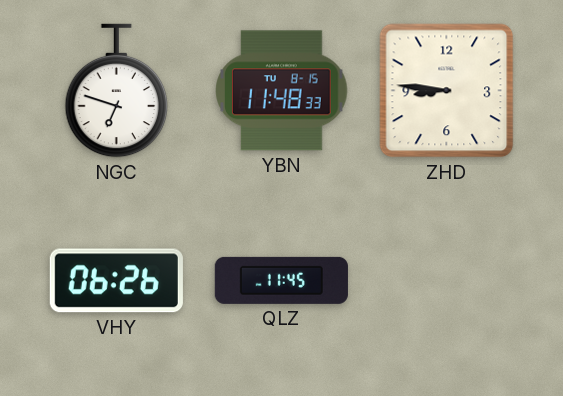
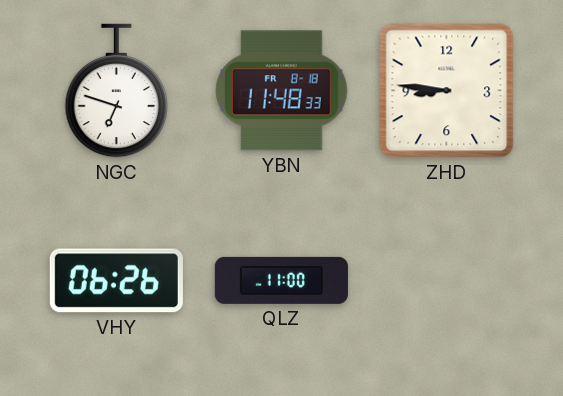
YBN date: TU 8-15 -> FR 8-18
QLZ: 11:45 -> 11:00
